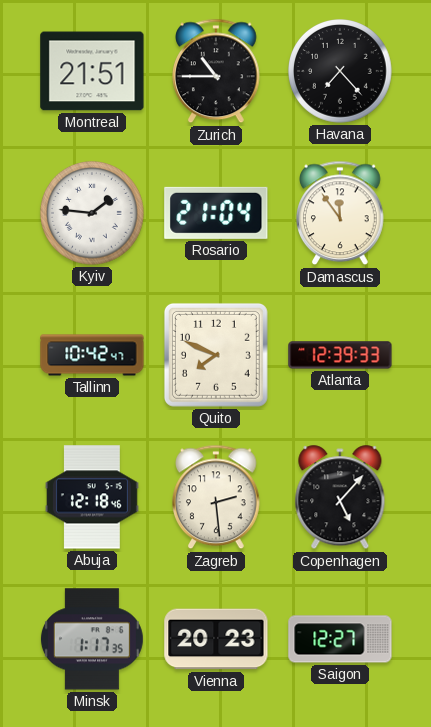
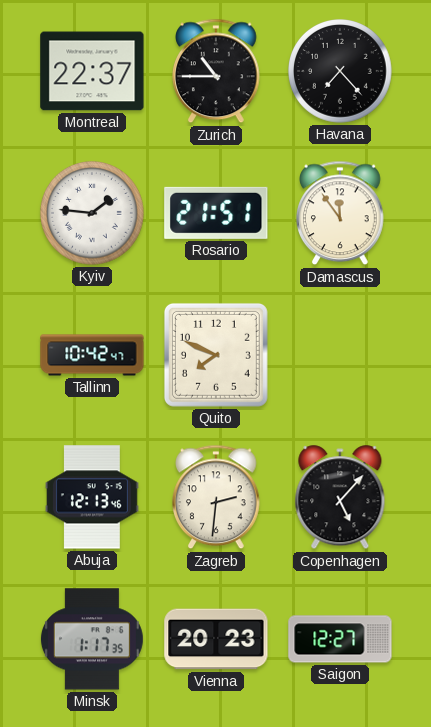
Montreal: 21:51 -> 22:37
Rosario: 21:04 -> 21:51
Atlanta: 12:39 -> none
Abuja: 12:18 -> 12:13
Zagreb: 2:29 -> 2:31
